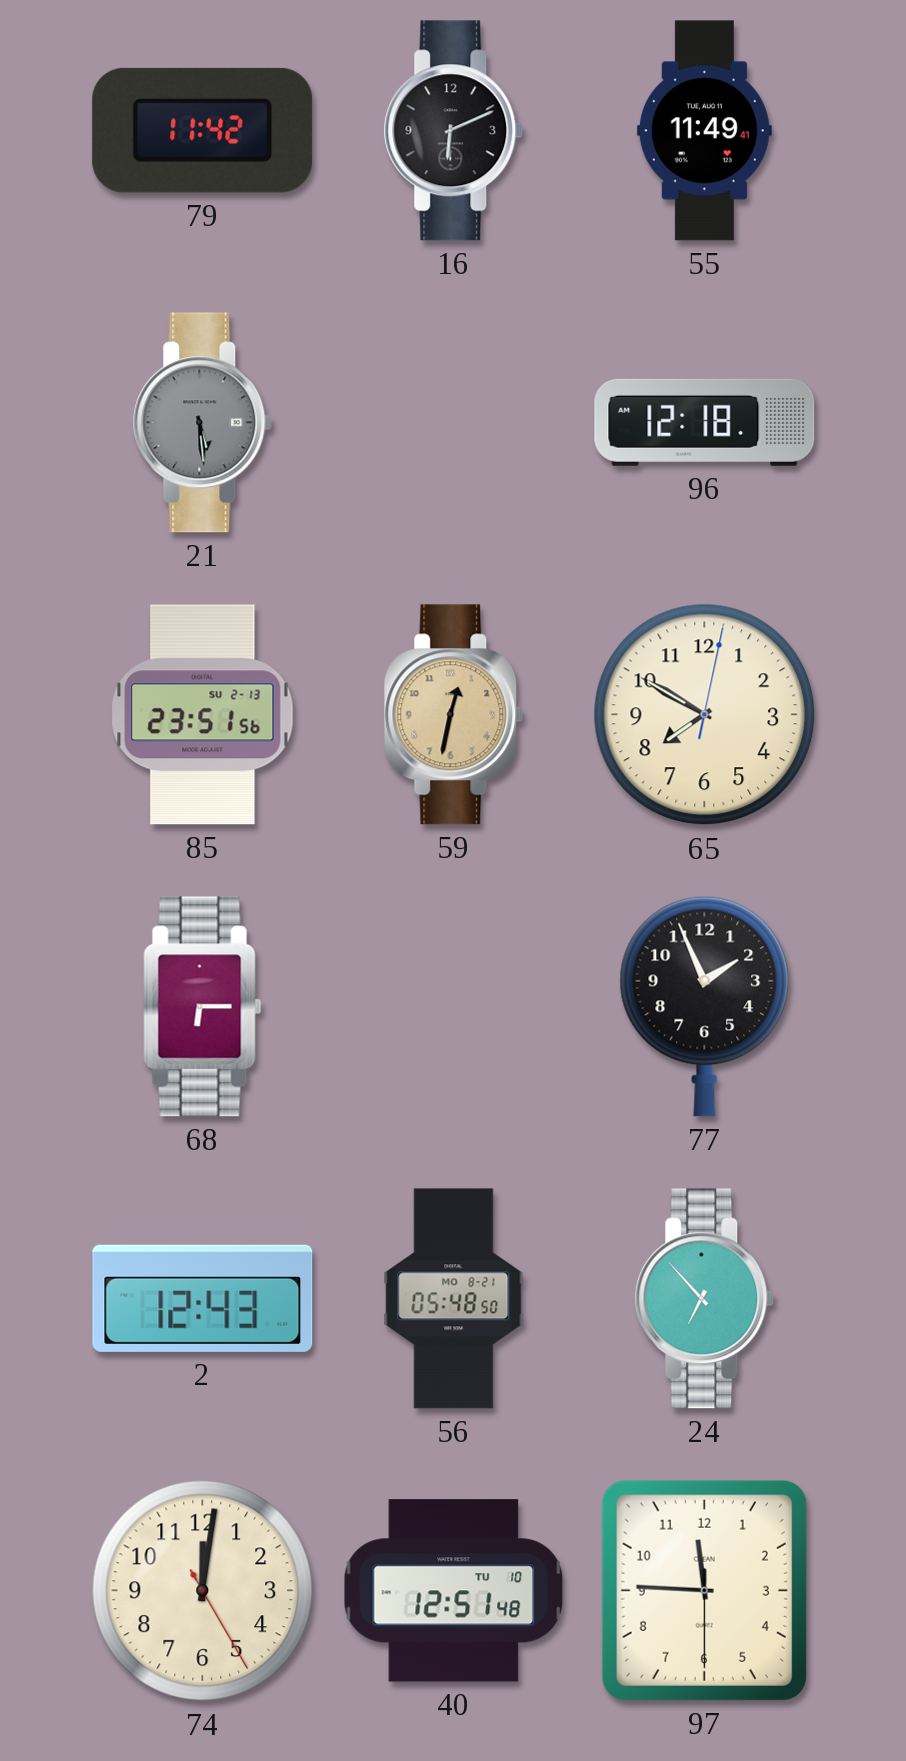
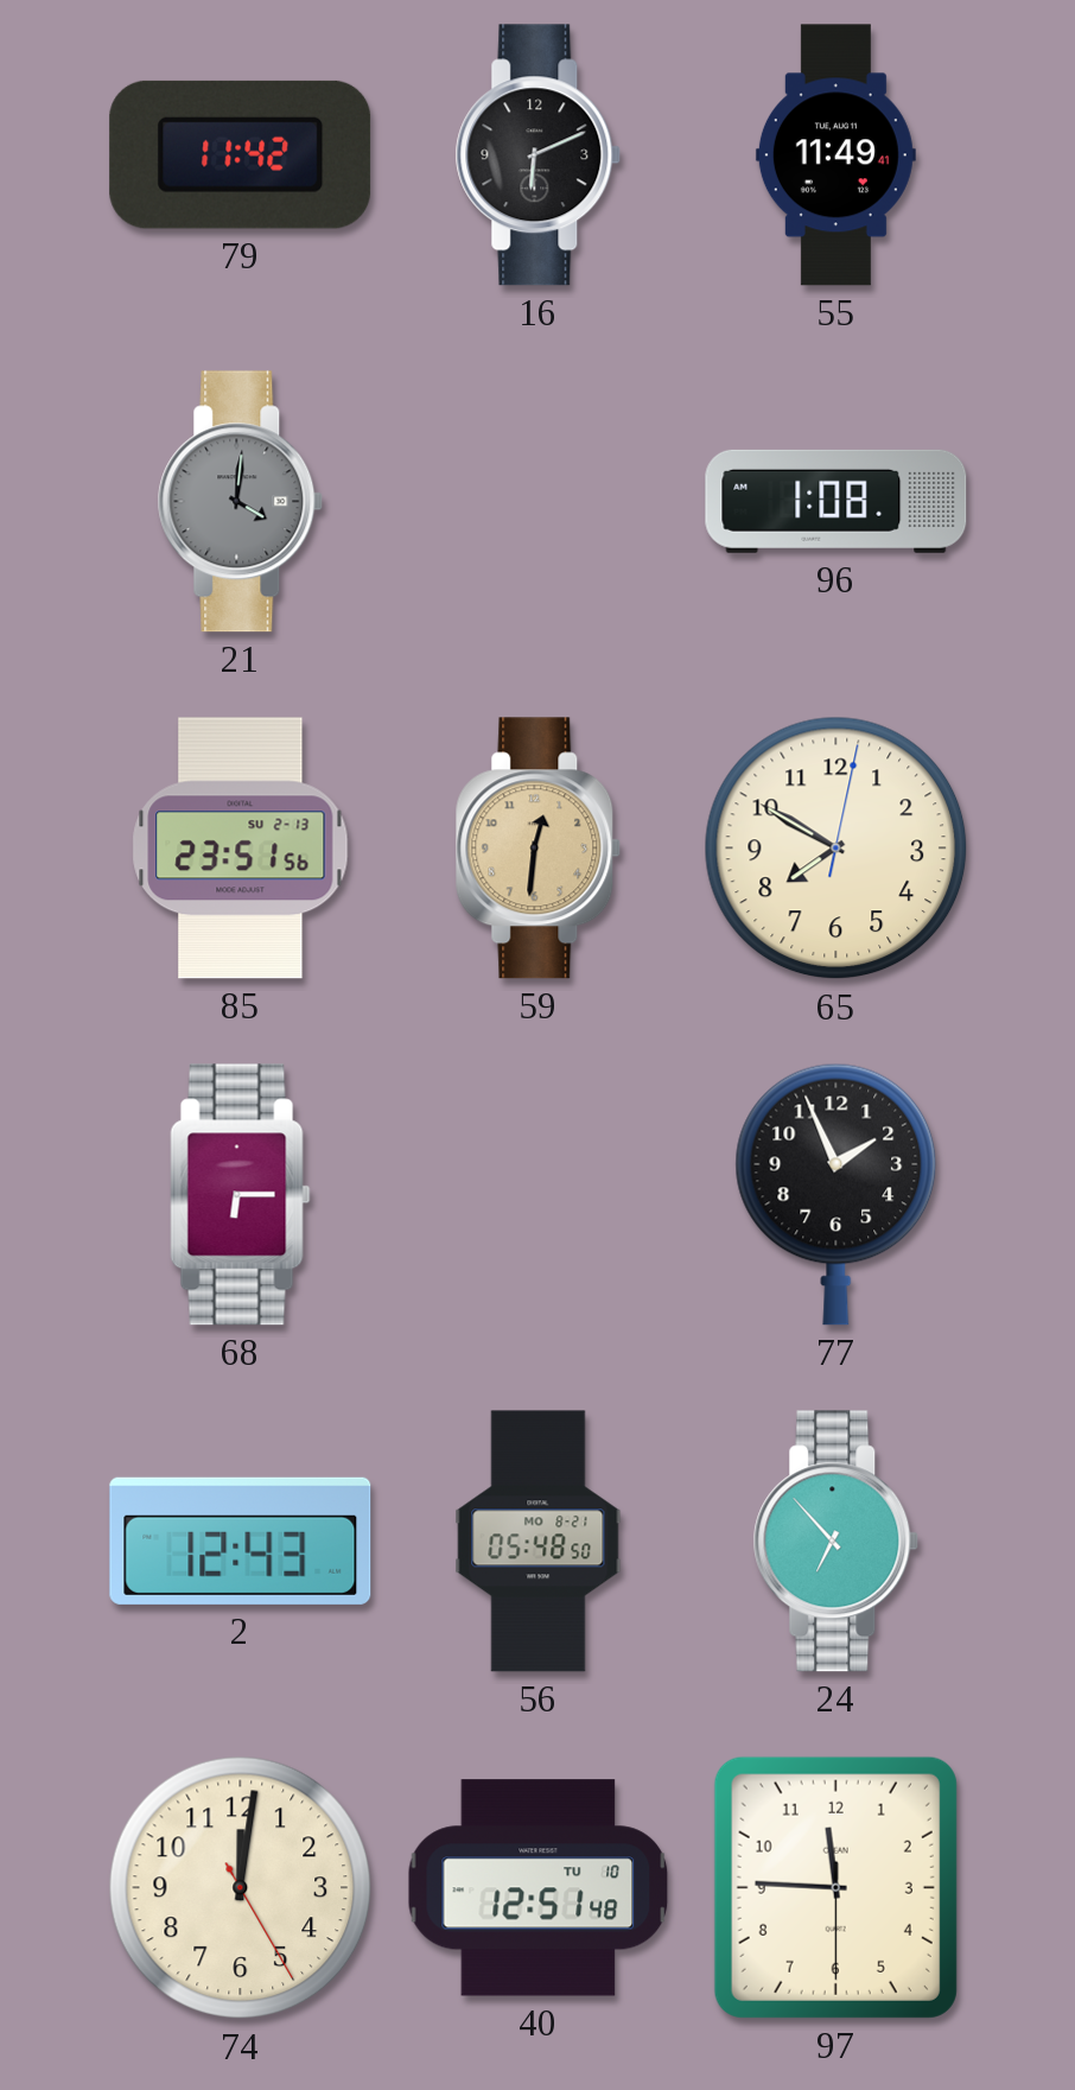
21: 5:29 -> 4:01
96: 12:18 -> 1:08
59: 12:32 -> 12:31
